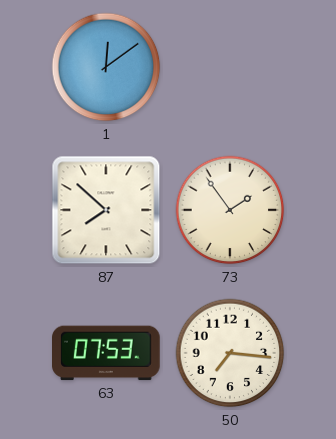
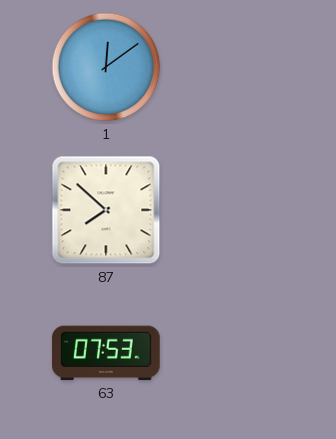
73: 1:54 -> none
50: 7:16 -> none
